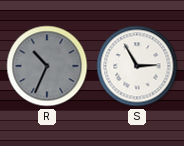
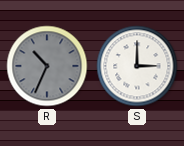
S: 2:55 -> 3:00
